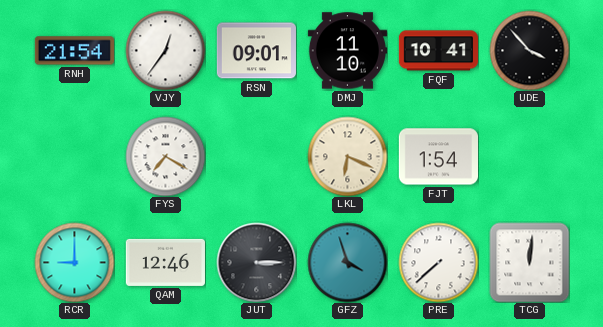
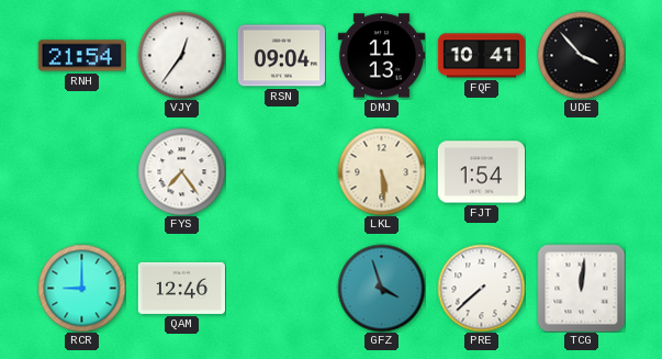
RSN: 09:01 -> 09:04
DMJ: 11:10 -> 11:13
FYS: 7:20 -> 7:24
LKL: 6:19 -> 5:29
JUT: 3:15 -> none
